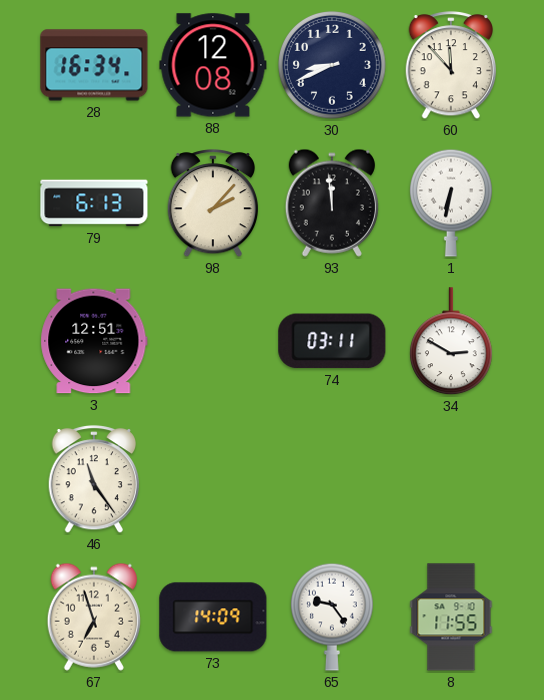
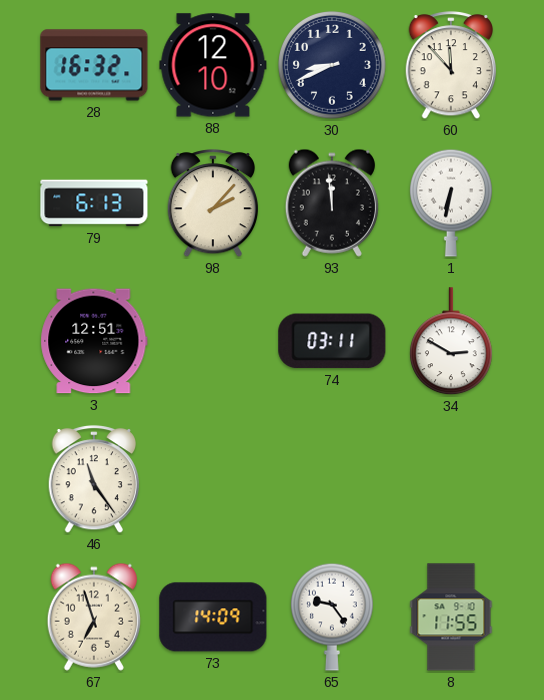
28: 16:34 -> 16:32
88: 12:08 -> 12:10
